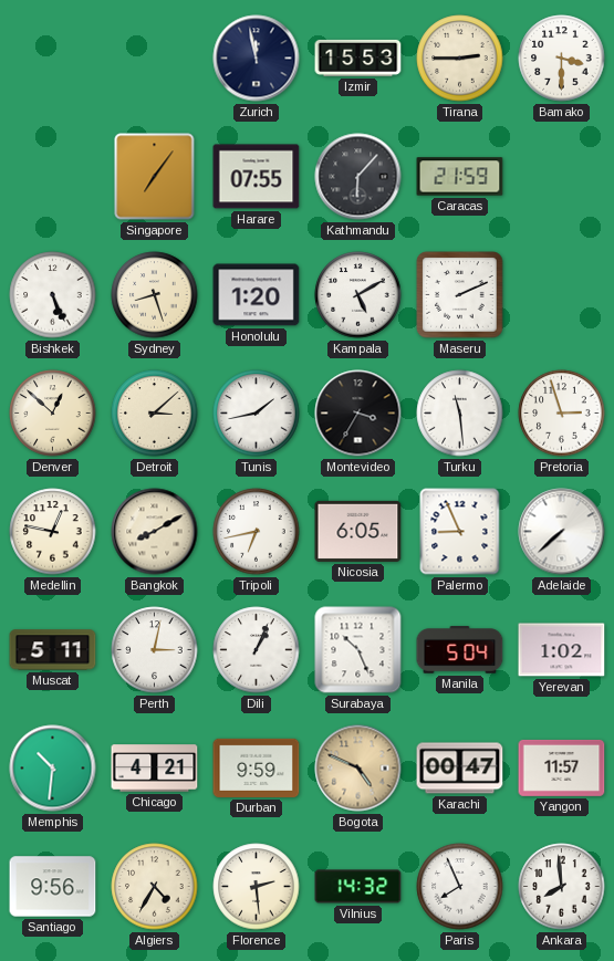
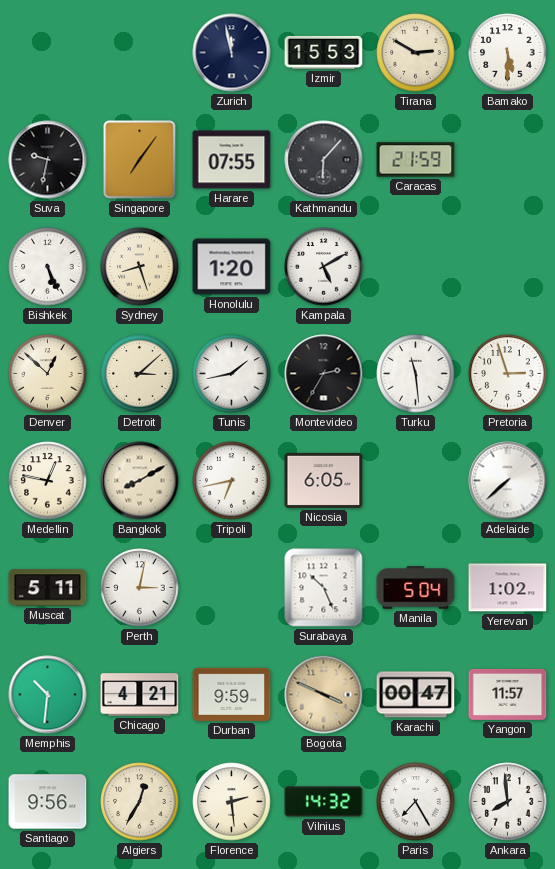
Tirana: 2:45 -> 2:50
Bamako: 3:30 -> 5:30
Suva: none -> 9:32
Maseru: 2:11 -> none
Montevideo: 3:35 -> 2:35
Palermo: 8:56 -> none
Dili: 1:04 -> none
Bogota: 4:49 -> 3:49
Algiers: 4:35 -> 12:35
Paris: 7:56 -> 7:25
